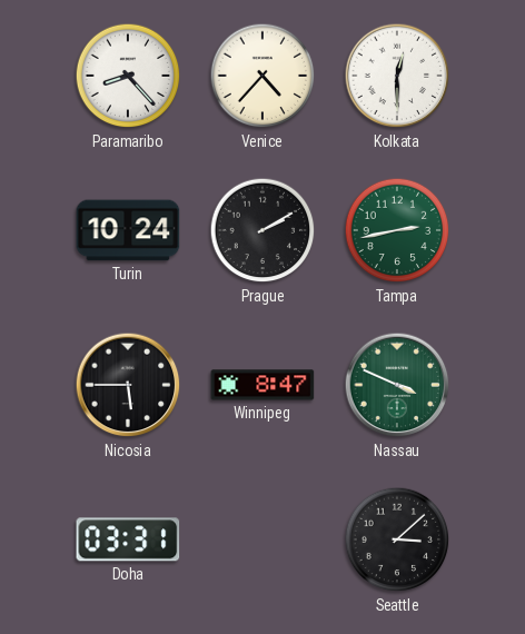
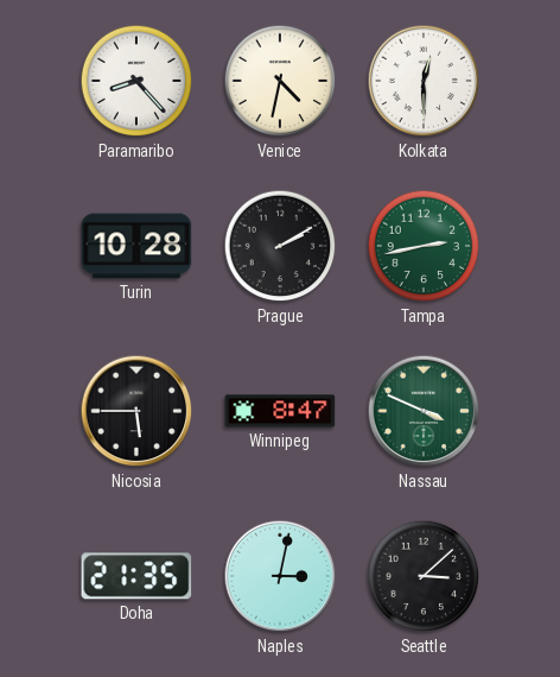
Venice: 4:37 -> 4:32
Turin: 10:24 -> 10:28
Doha: 03:31 -> 21:35
Naples: none -> 3:02
